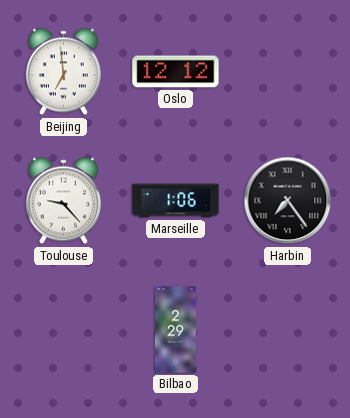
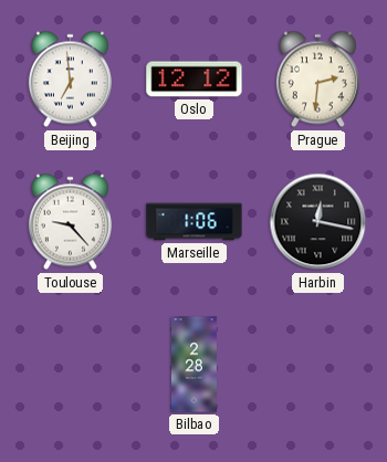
Prague: none -> 2:31
Harbin: 7:24 -> 12:17
Bilbao: 2:29 -> 2:28
